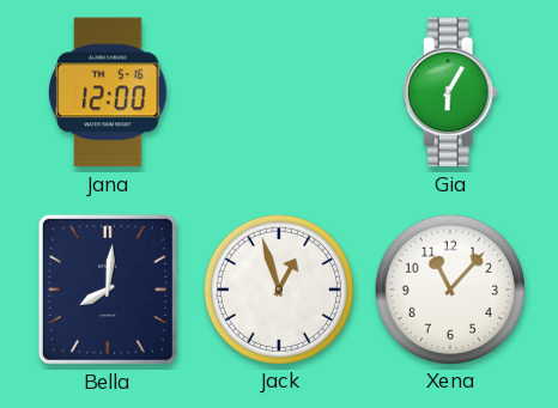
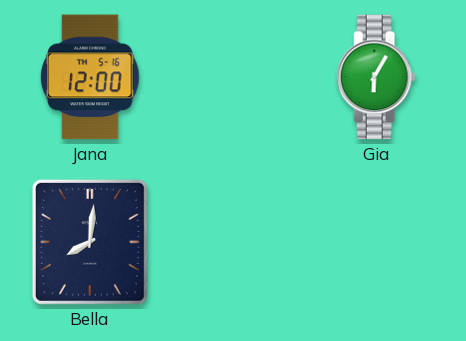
Jack: 12:57 -> none
Xena: 11:07 -> none
